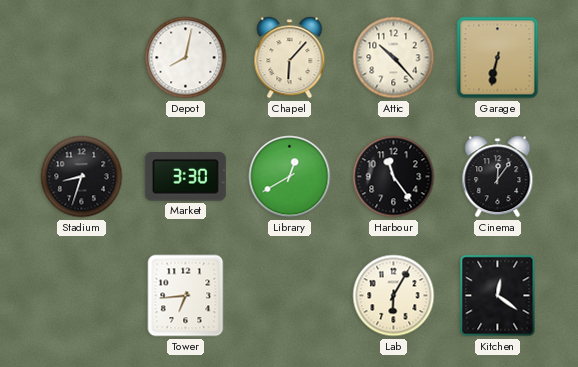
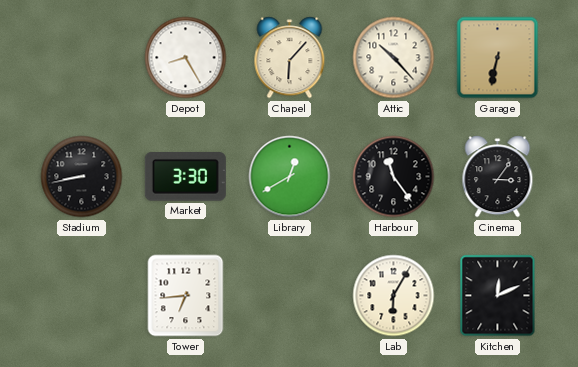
Depot: 8:02 -> 8:25
Stadium: 8:33 -> 8:43
Cinema: 12:06 -> 3:06
Kitchen: 12:21 -> 12:11
